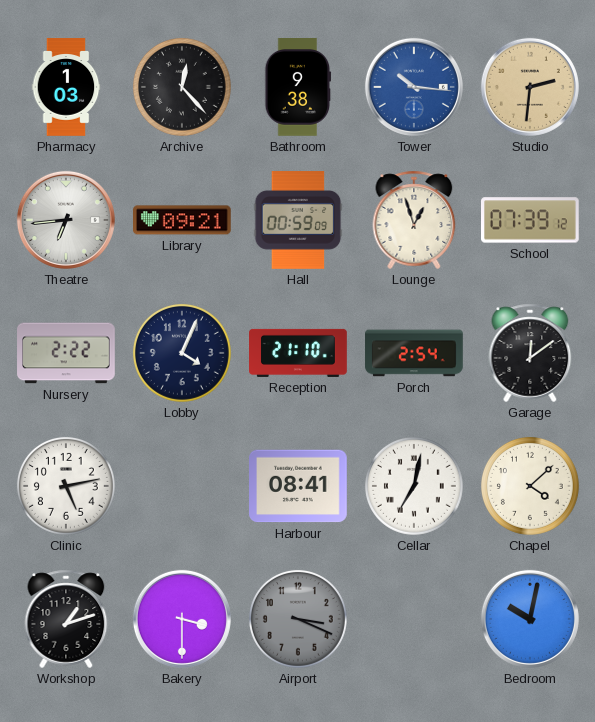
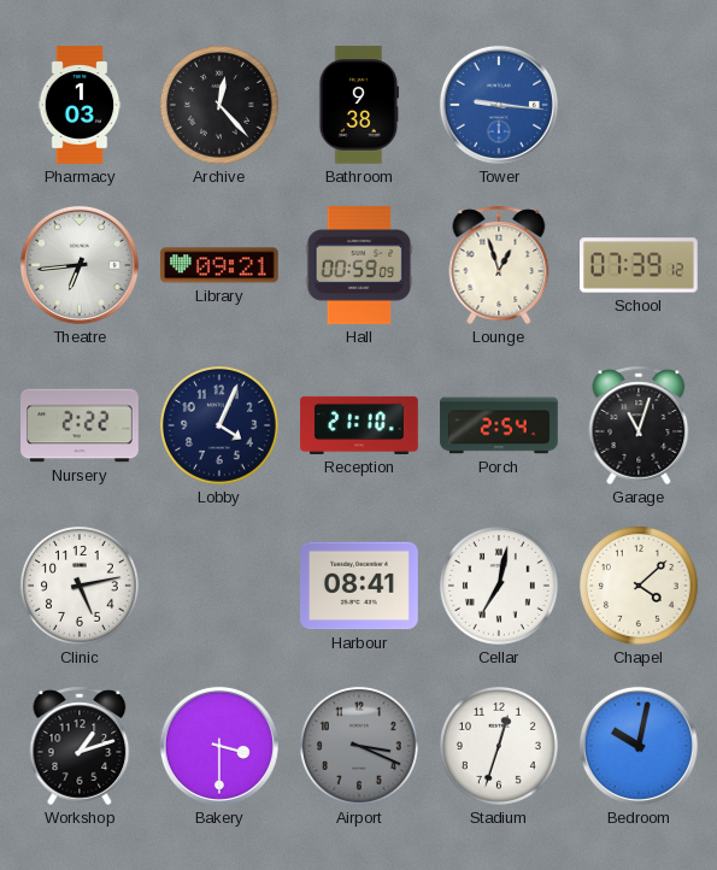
Tower: 10:16 -> 9:16
Studio: 2:31 -> none
Garage: 12:09 -> 11:03
Stadium: none -> 12:33
